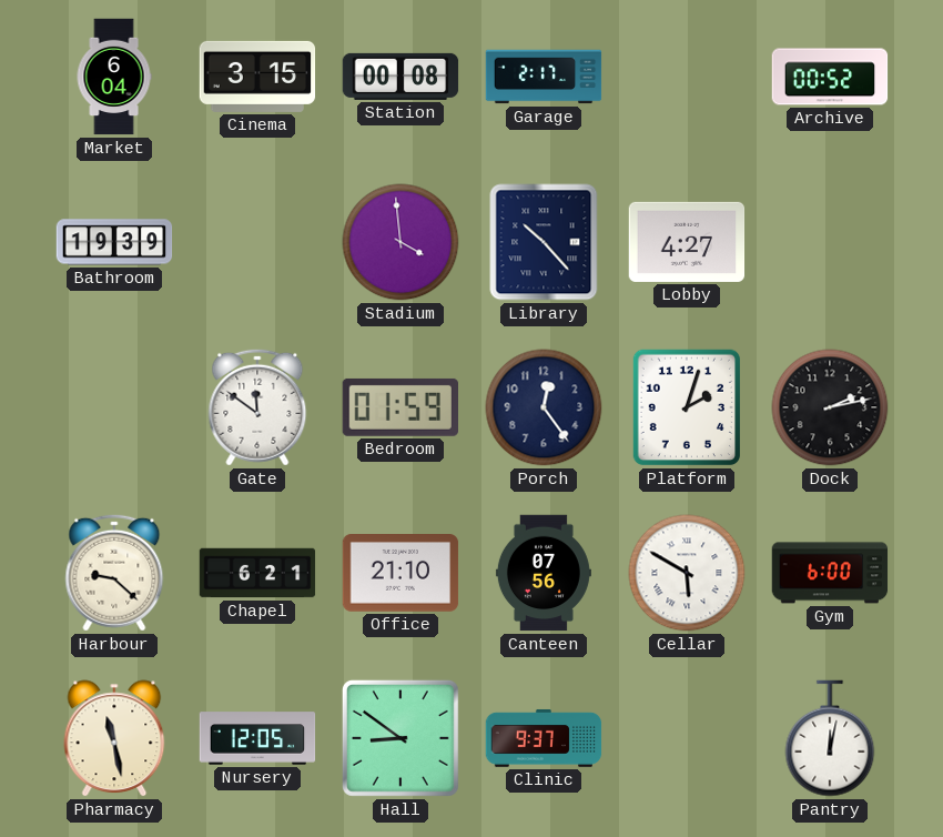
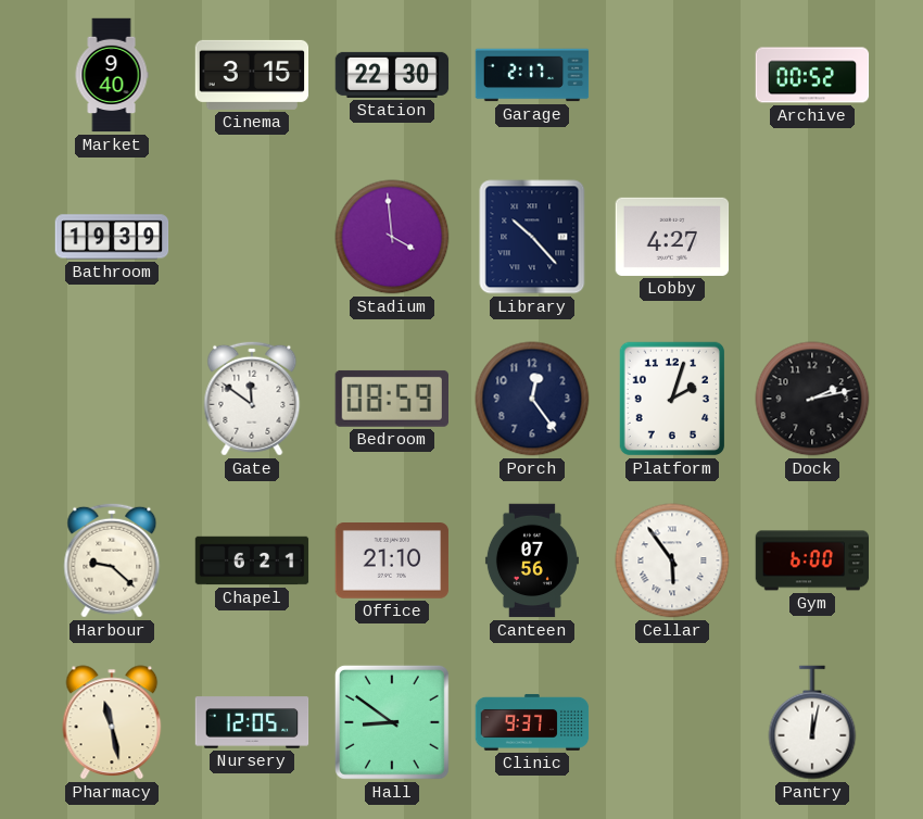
Market: 6:04 -> 9:40
Station: 00:08 -> 22:30
Bedroom: 01:59 -> 08:59
Cellar: 5:50 -> 5:54
